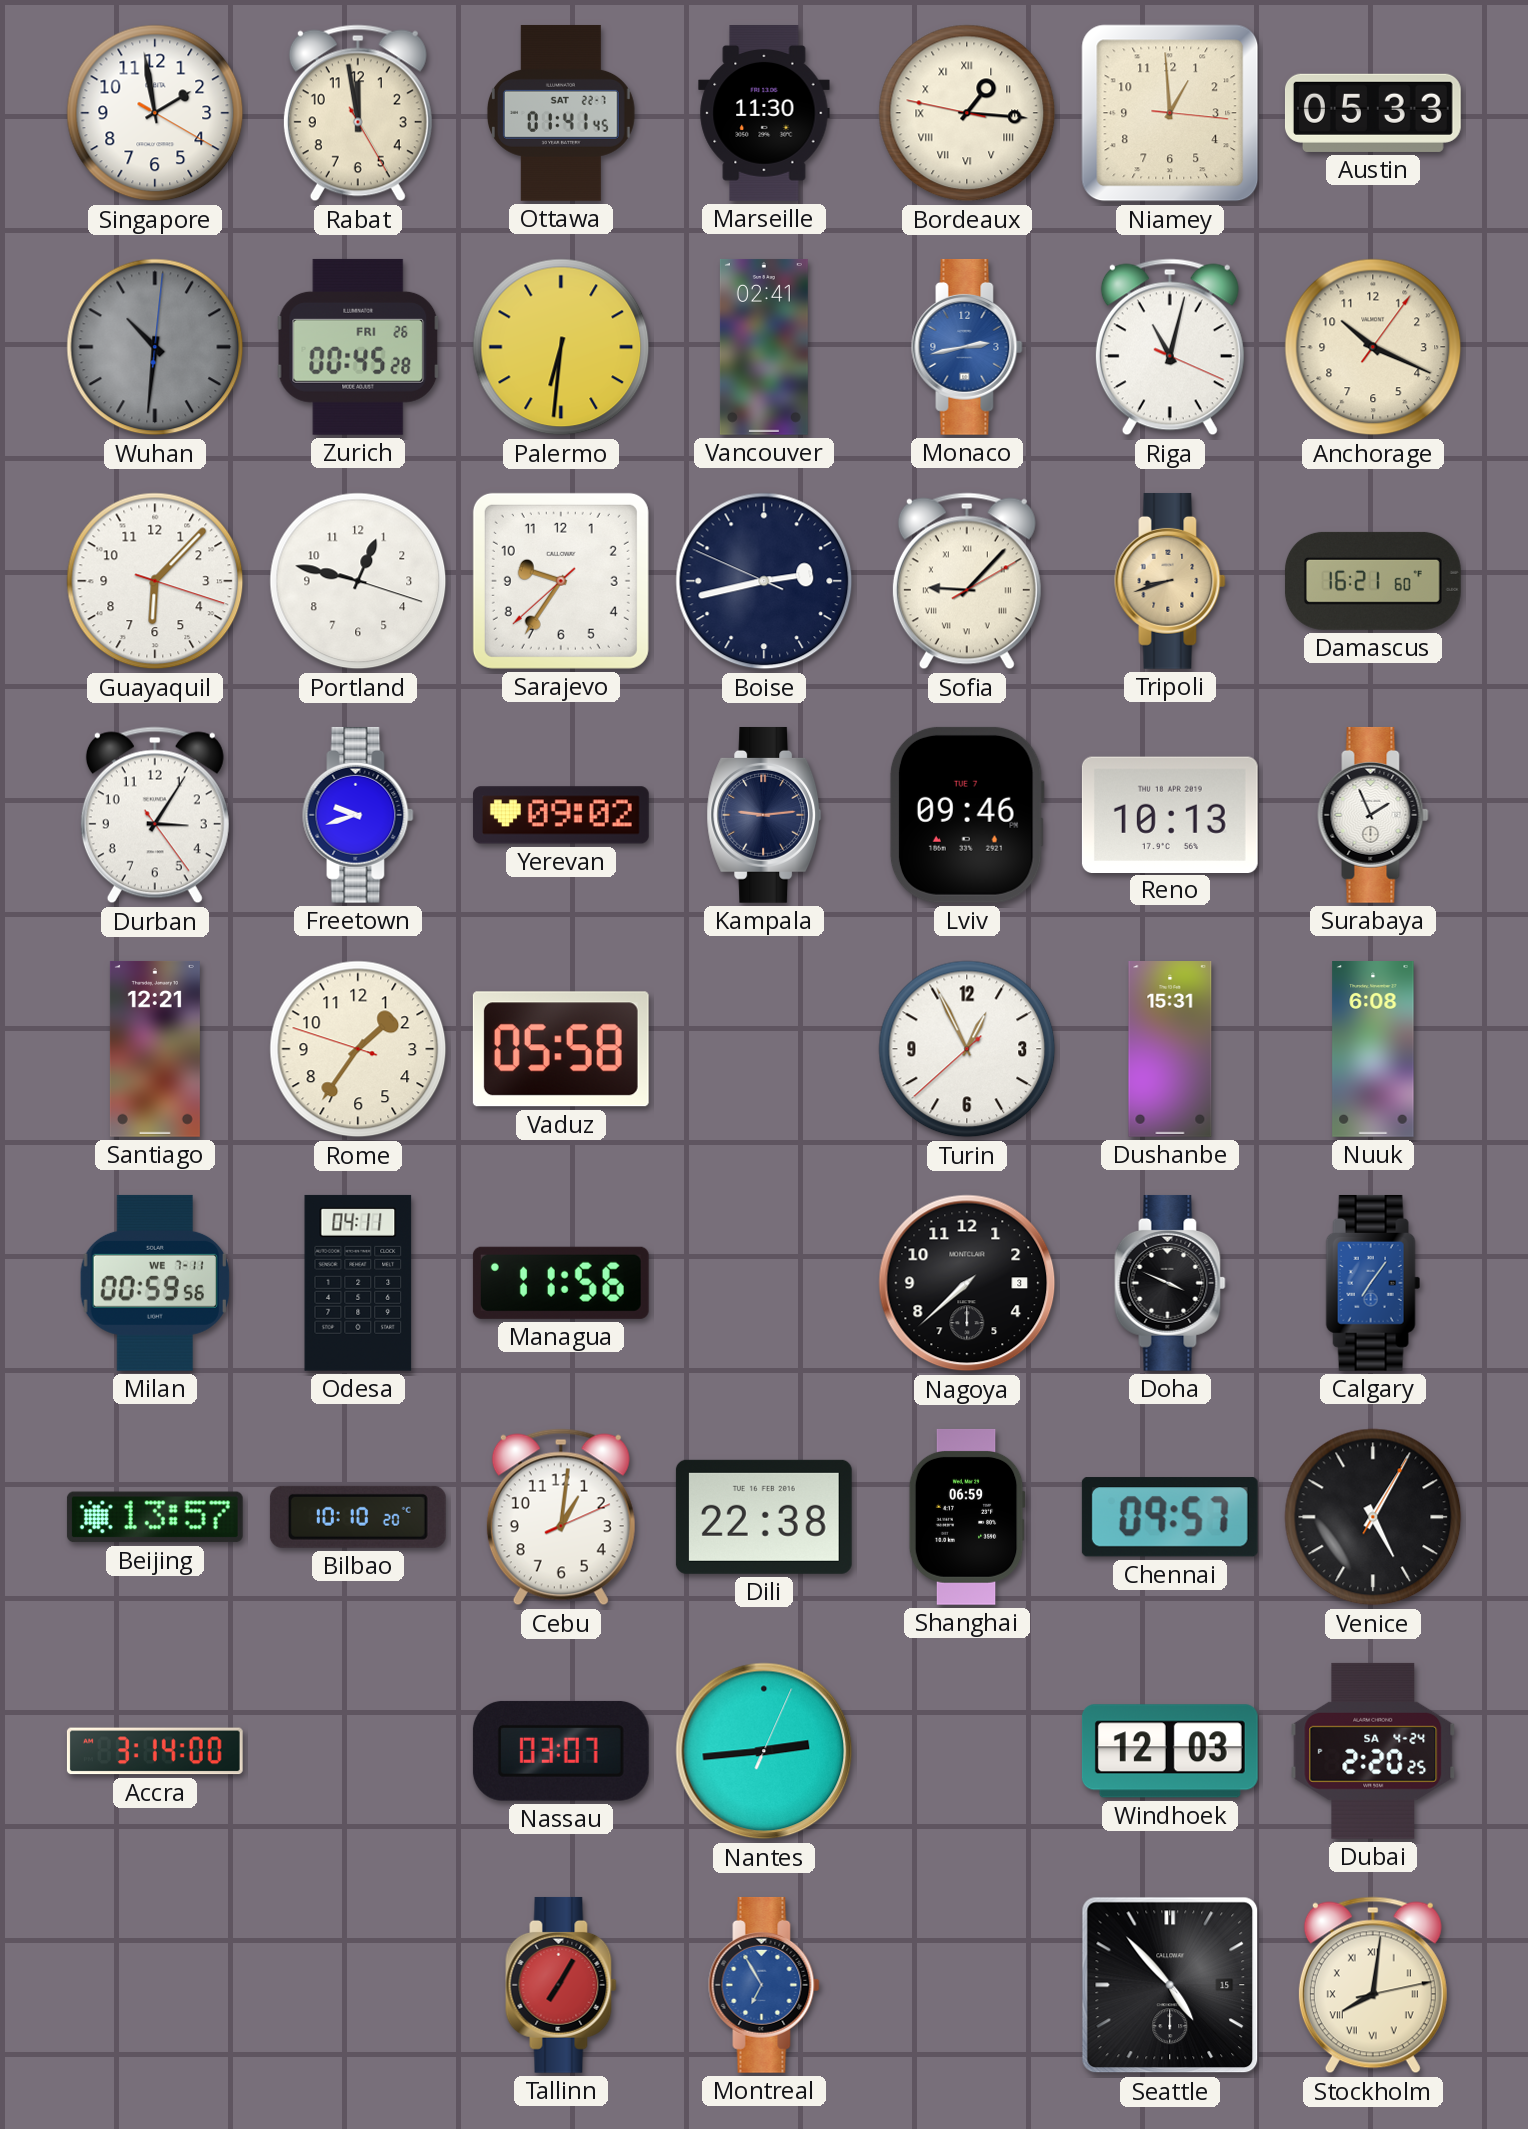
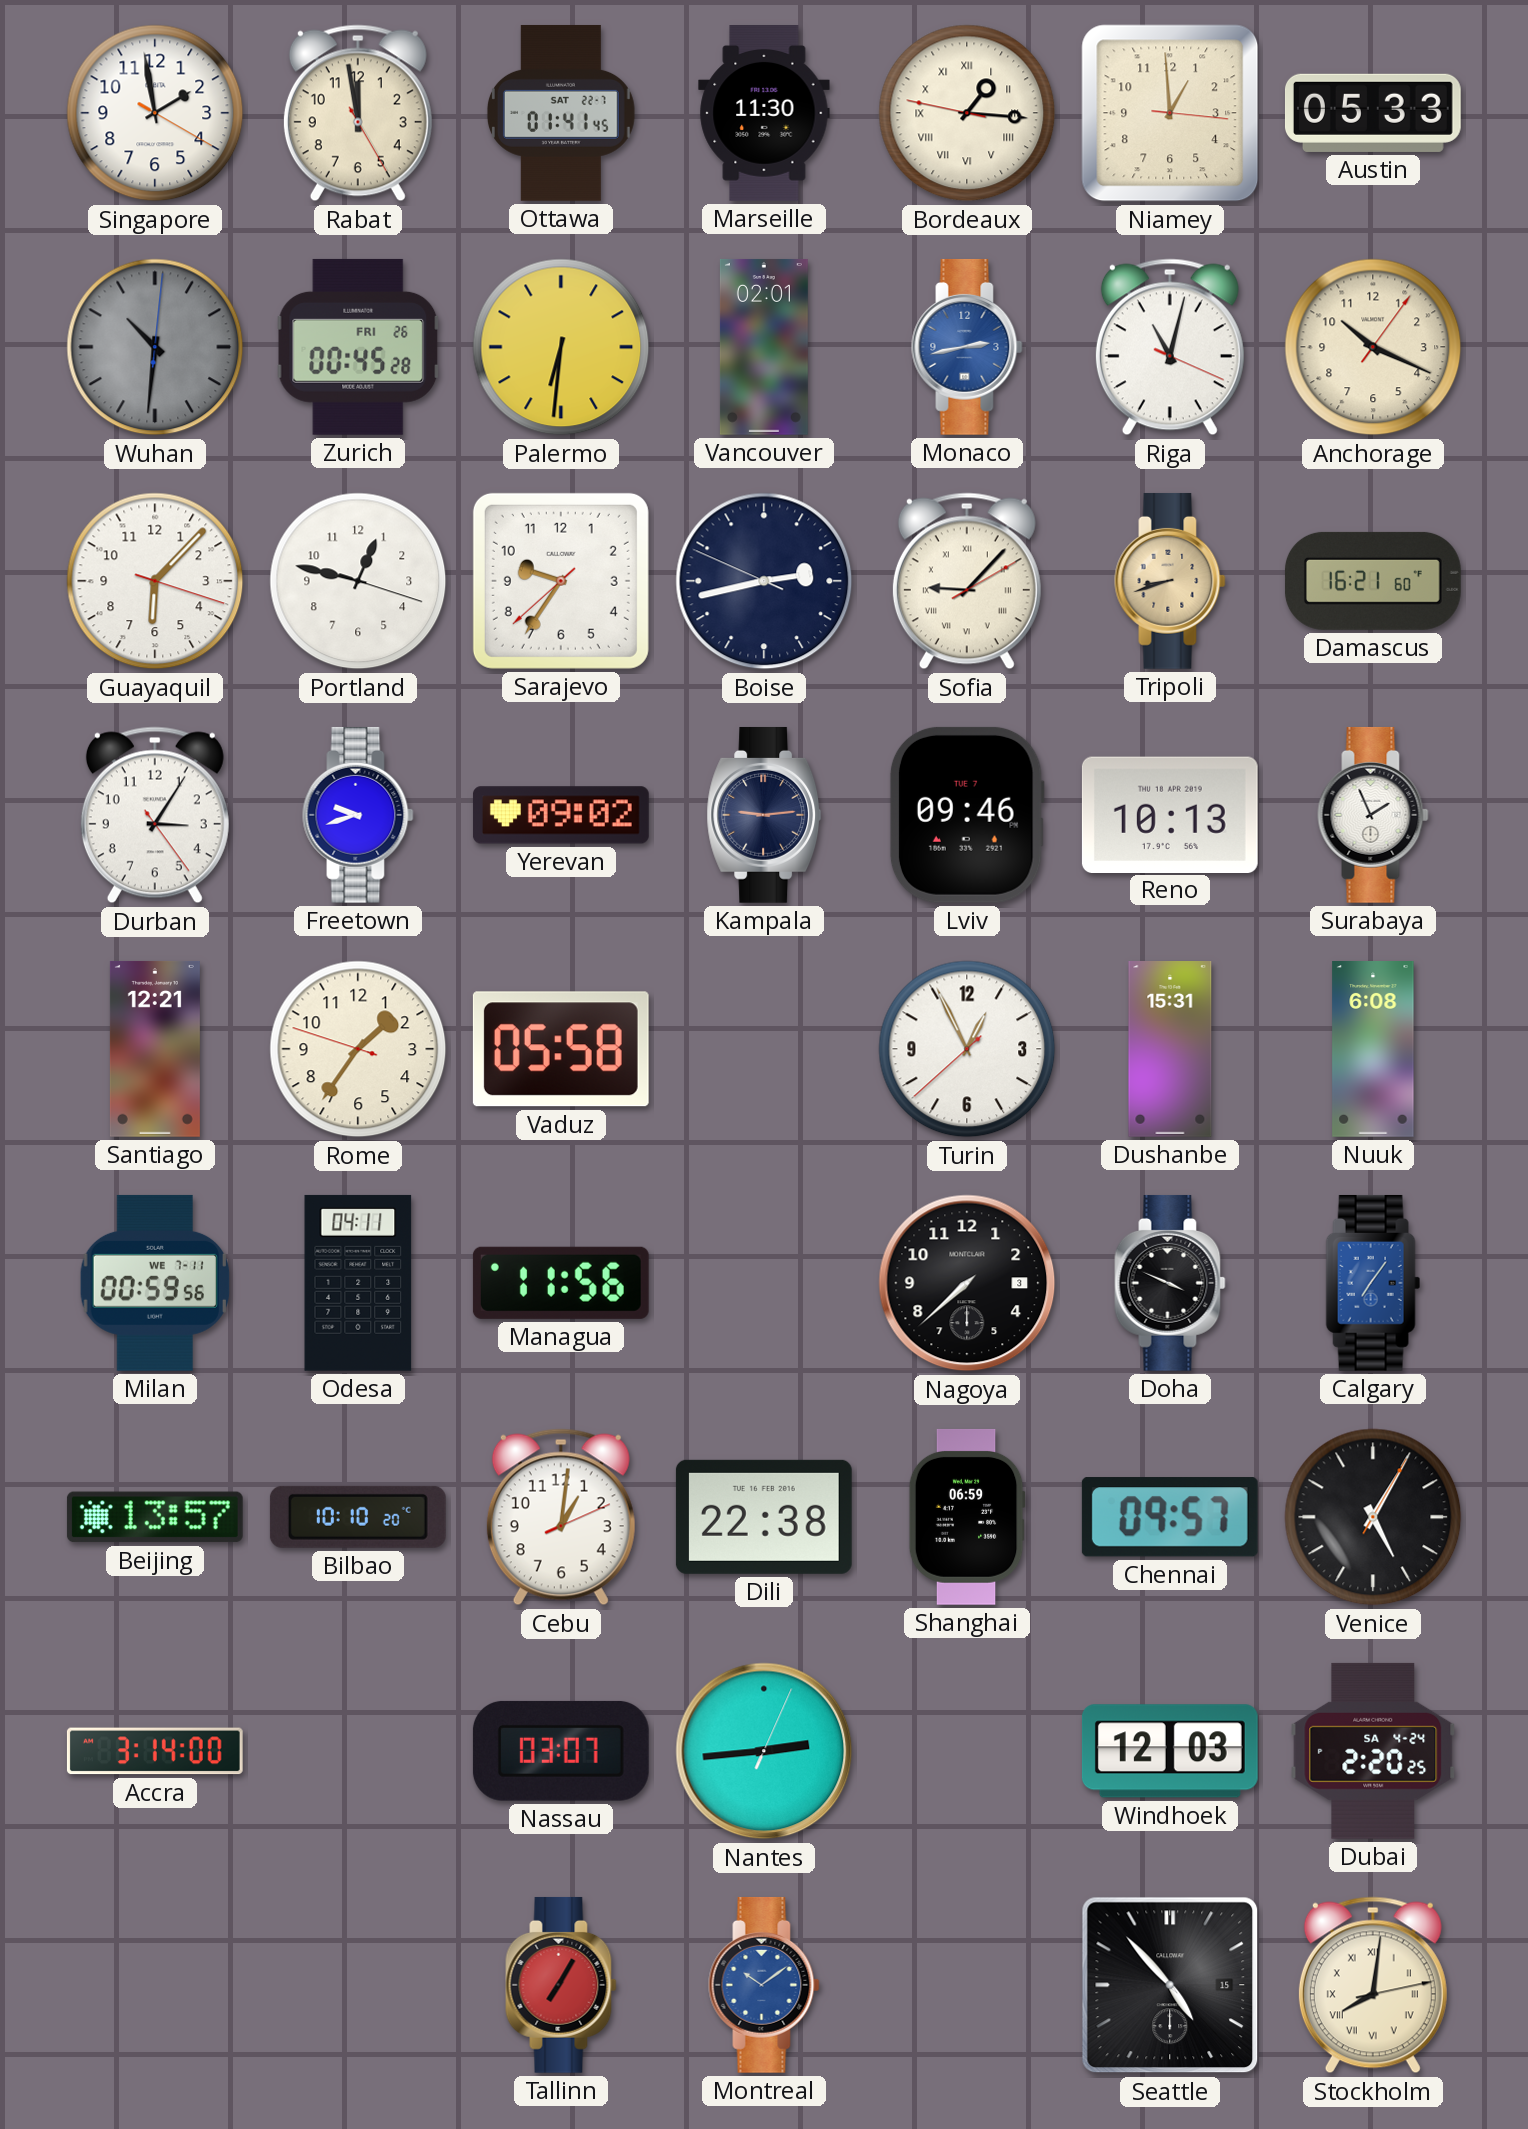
Vancouver: 02:41 -> 02:01
Montreal: 6:55 -> 10:09
